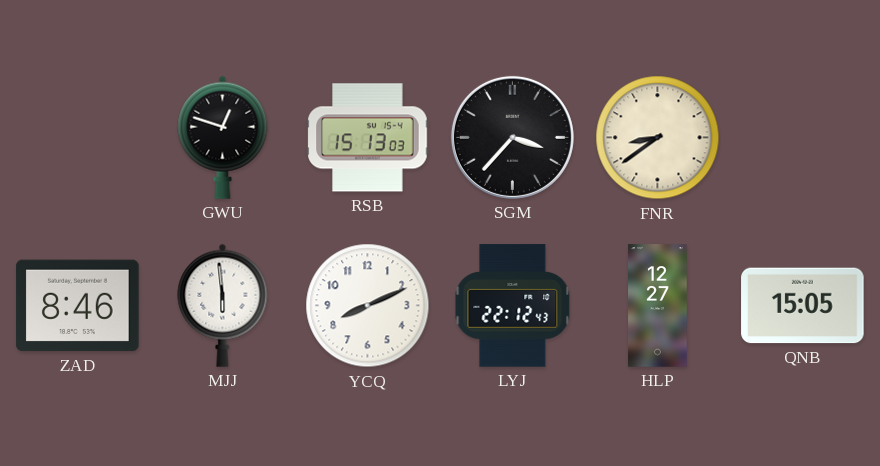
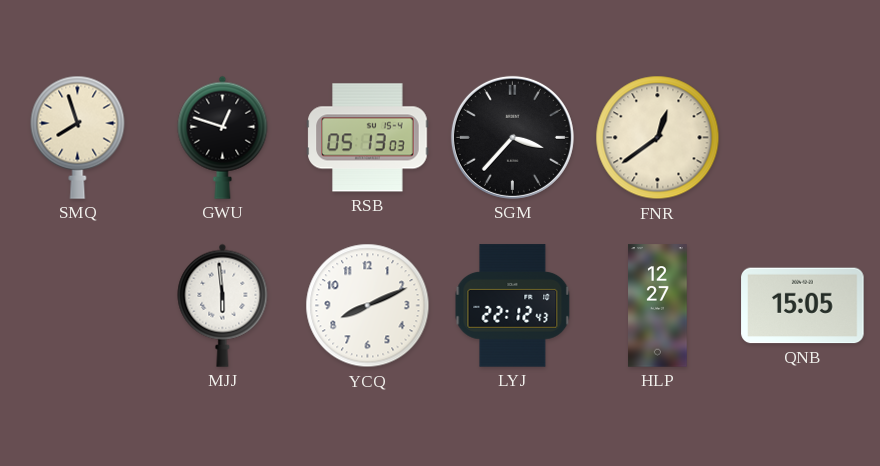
SMQ: none -> 7:57
RSB: 15:13 -> 05:13
FNR: 8:39 -> 12:39
ZAD: 8:46 -> none
